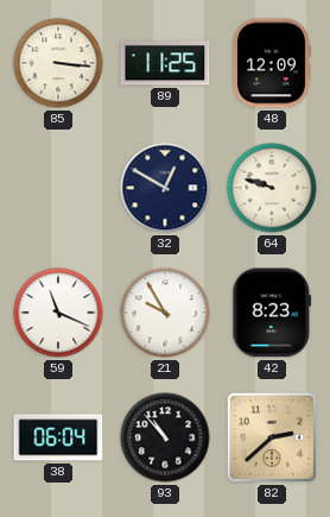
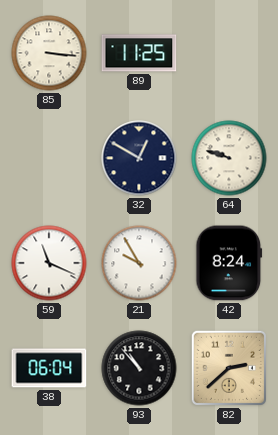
48: 12:09 -> none
42: 8:23 -> 8:24
